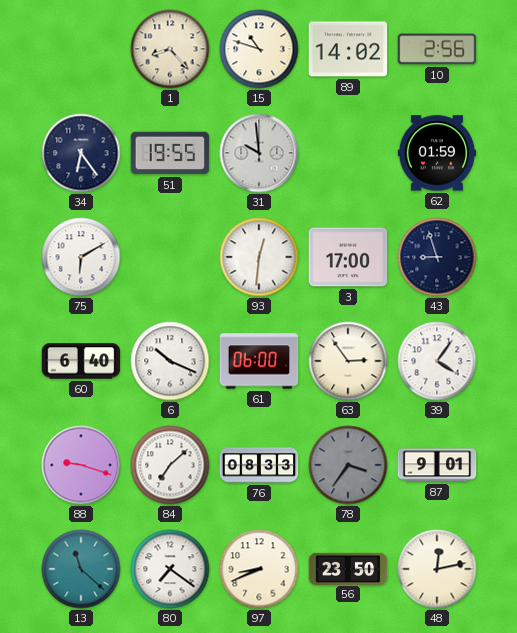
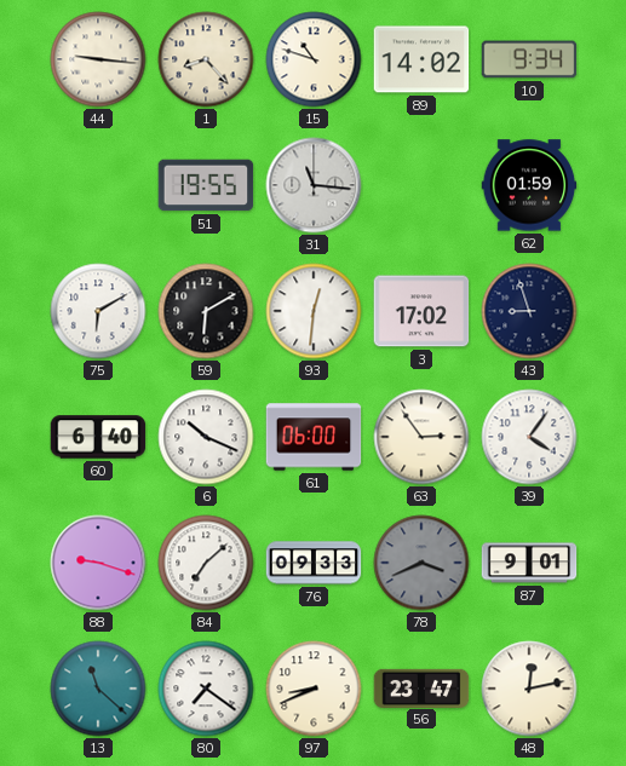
44: none -> 9:16
10: 2:56 -> 9:34
34: 6:24 -> none
31: 9:59 -> 11:16
59: none -> 6:10
3: 17:00 -> 17:02
76: 08:33 -> 09:33
78: 3:36 -> 3:41
56: 23:50 -> 23:47
